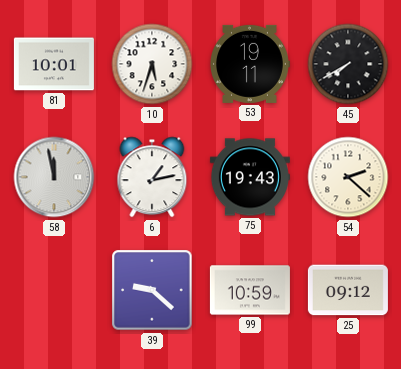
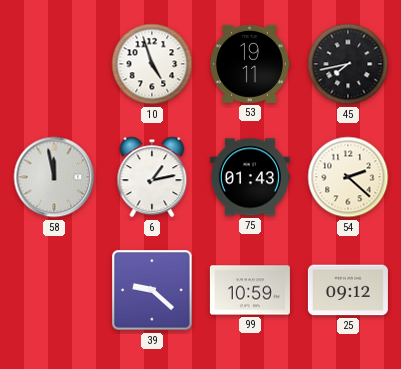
81: 10:01 -> none
10: 5:33 -> 4:57
45: 7:40 -> 7:43
75: 19:43 -> 01:43
